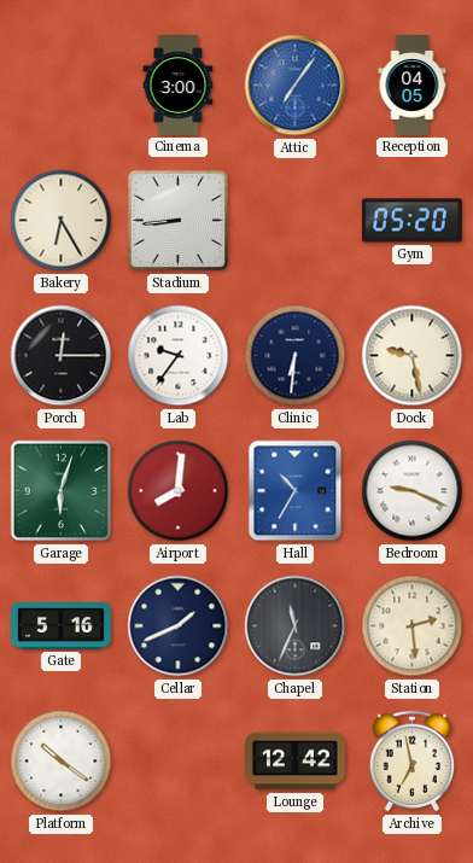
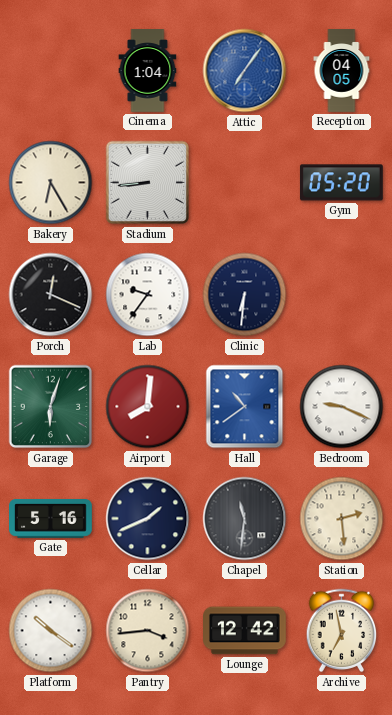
Cinema: 3:00 -> 1:04
Porch: 12:15 -> 12:19
Dock: 9:28 -> none
Hall: 10:35 -> 10:39
Chapel: 11:34 -> 11:31
Pantry: none -> 3:44
